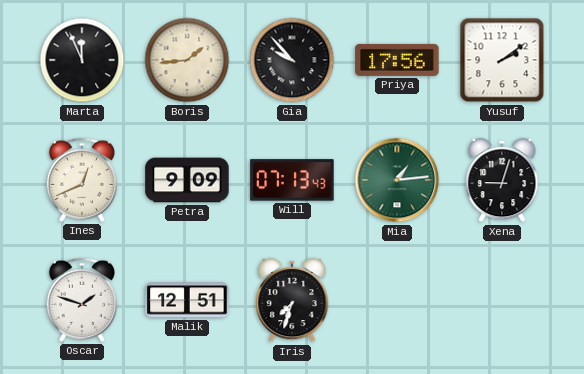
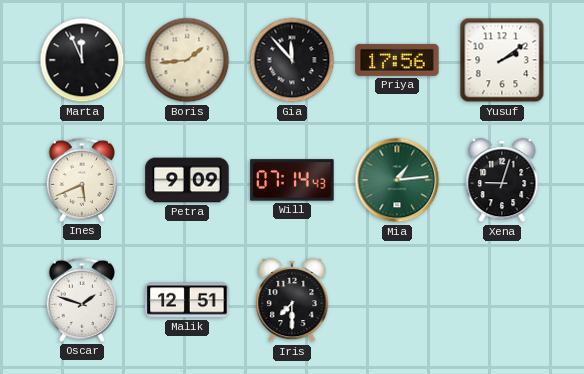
Gia: 9:53 -> 11:53
Ines: 12:41 -> 5:41
Will: 07:13 -> 07:14
Iris: 7:33 -> 7:30
